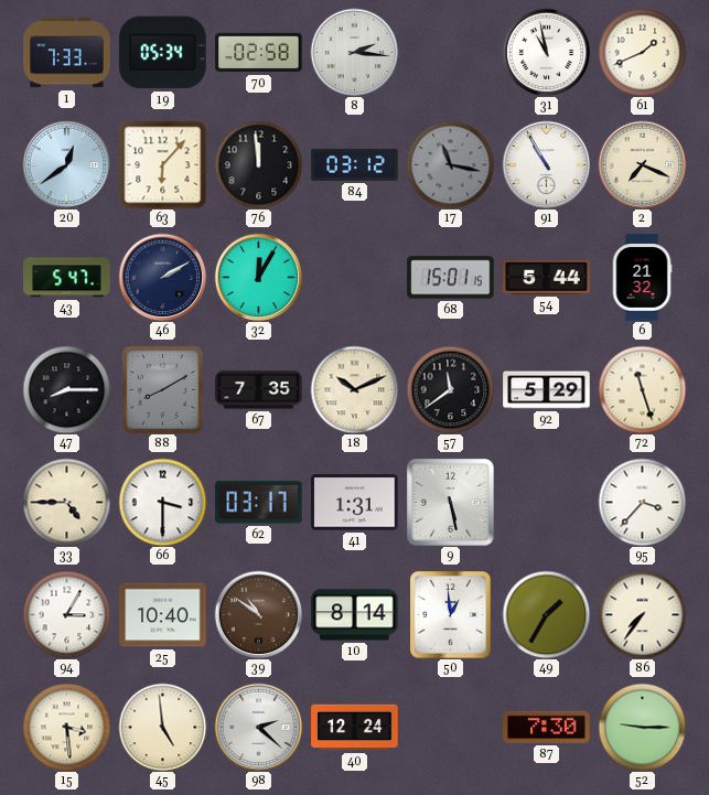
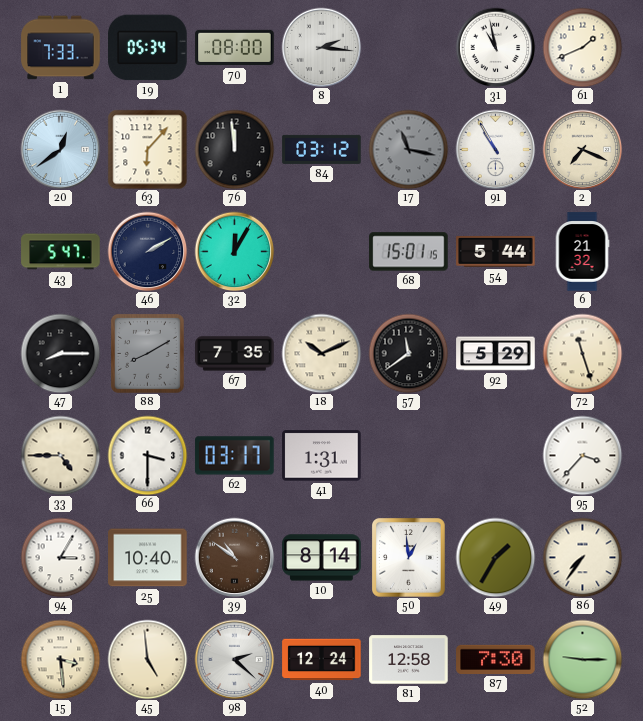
70: 02:58 -> 08:00
9: 5:28 -> none
81: none -> 12:58
